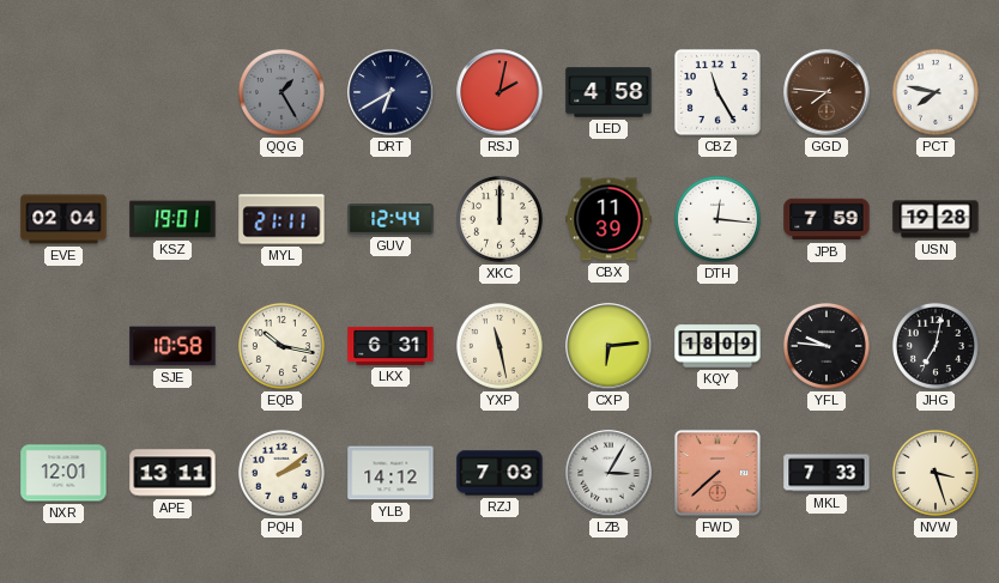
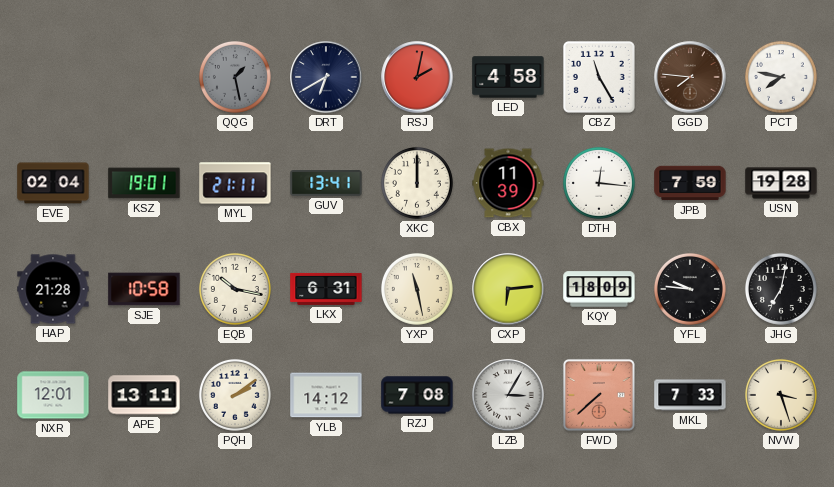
QQG: 1:25 -> 1:28
GUV: 12:44 -> 13:41
HAP: none -> 21:28
RZJ: 7:03 -> 7:08
